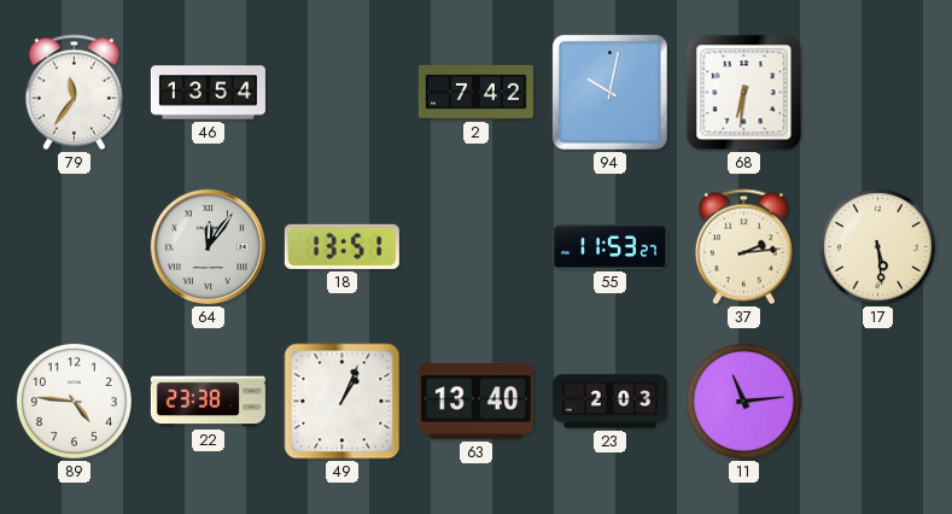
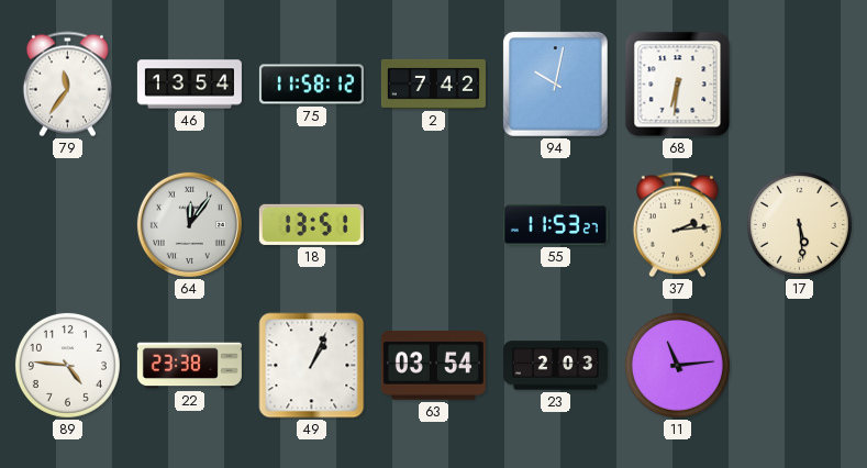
75: none -> 11:58
63: 13:40 -> 03:54
